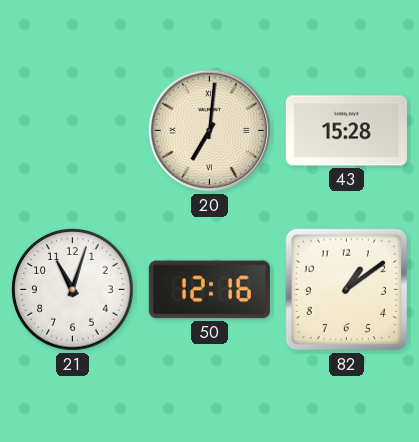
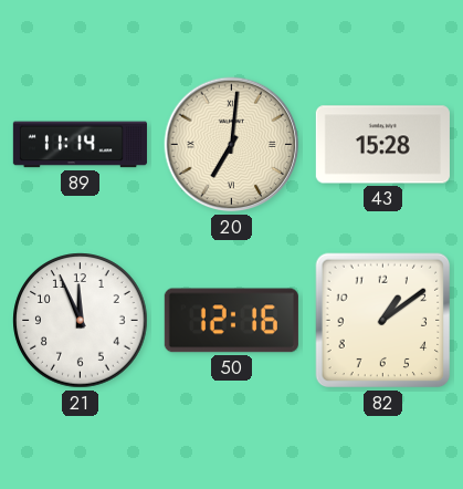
89: none -> 11:14
21: 11:03 -> 11:56
